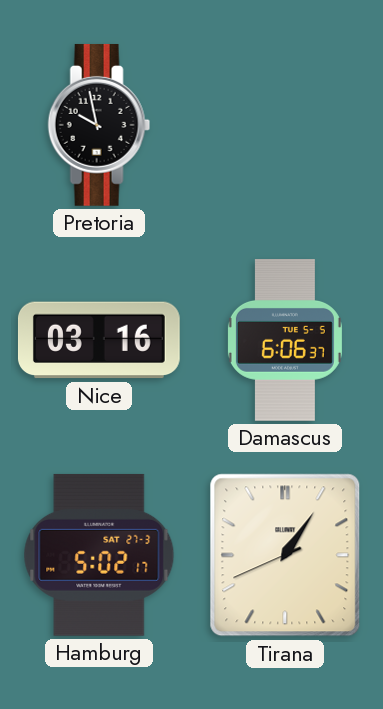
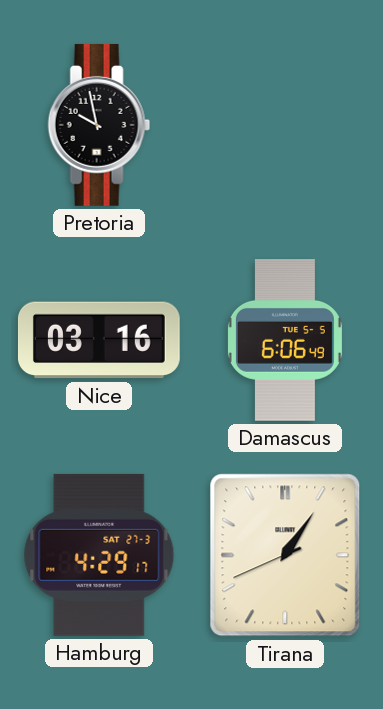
Damascus: 6:06:37 -> 6:06:49
Hamburg: 5:02 -> 4:29
